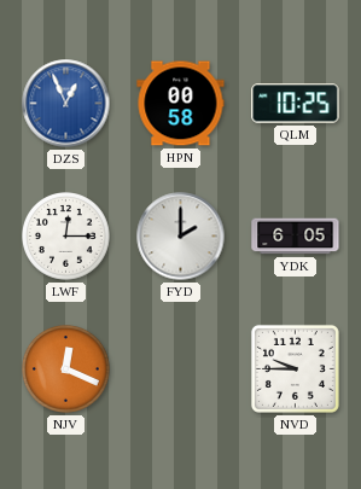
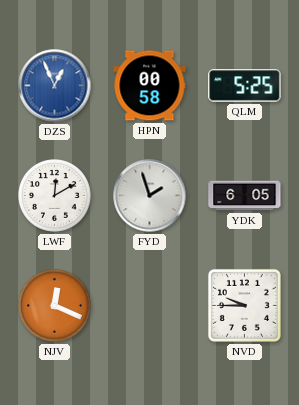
QLM: 10:25 -> 5:25
LWF: 12:15 -> 12:10
FYD: 2:00 -> 1:57
